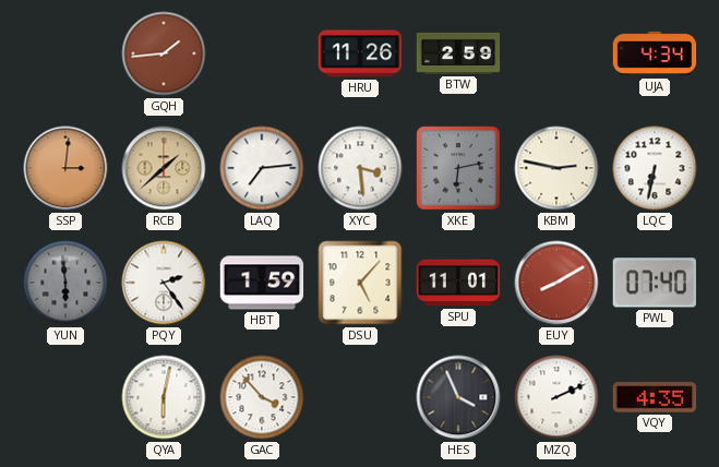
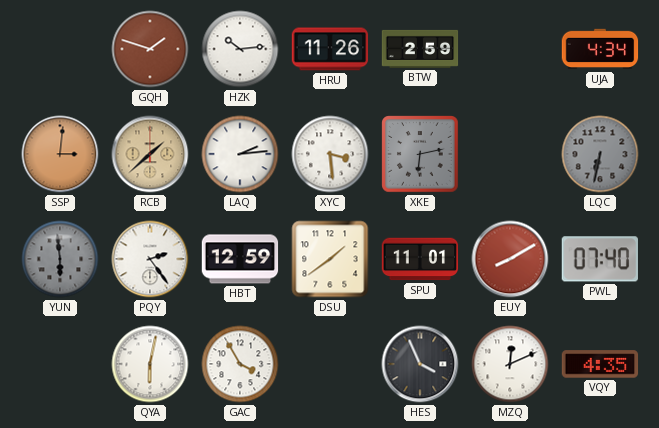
GQH: 1:44 -> 1:48
HZK: none -> 10:14
LAQ: 7:14 -> 2:14
KBM: 2:47 -> none
LQC dial: white -> grey
HBT: 1:59 -> 12:59
DSU: 5:07 -> 1:39
GAC: 3:53 -> 3:55
MZQ: 2:11 -> 12:11
